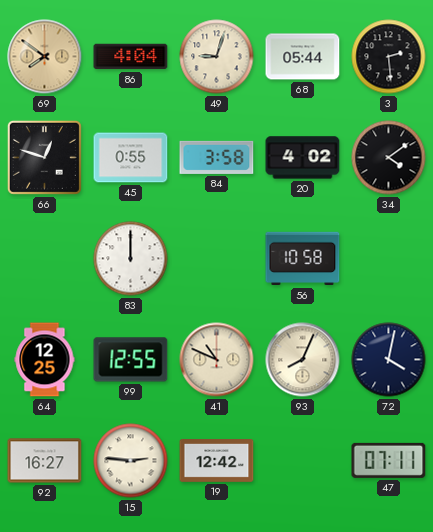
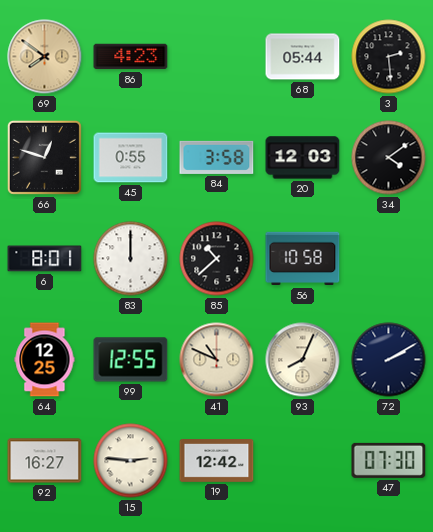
86: 4:04 -> 4:23
49: 9:03 -> none
20: 4:02 -> 12:03
6: none -> 8:01
85: none -> 10:38
72: 4:02 -> 2:10
47: 07:11 -> 07:30
